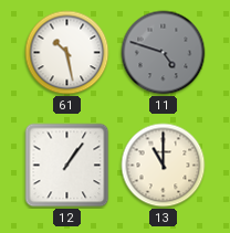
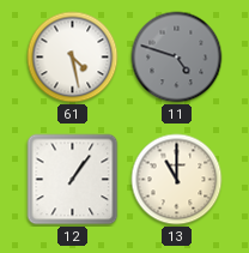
61: 10:28 -> 4:28
